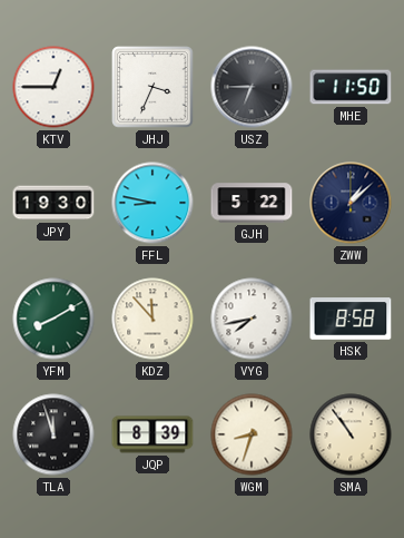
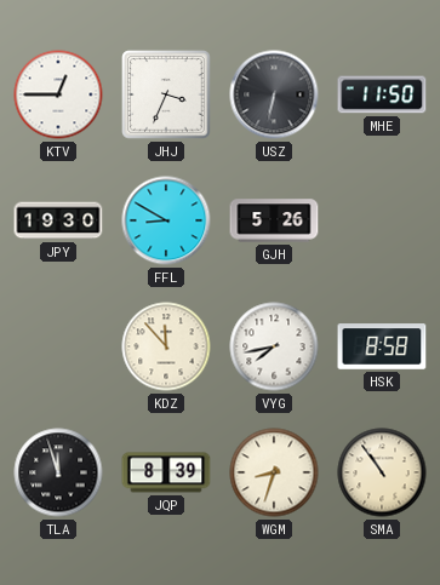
USZ: 6:45 -> 6:32
FFL: 8:47 -> 8:50
GJH: 5:22 -> 5:26
ZWW: 1:08 -> none
YFM: 8:10 -> none
